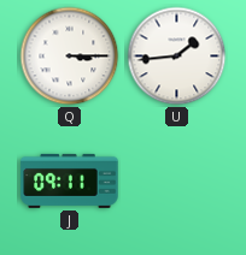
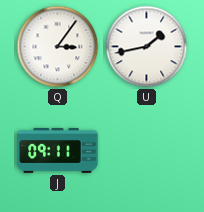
Q: 3:15 -> 3:06
U: 1:44 -> 1:43
